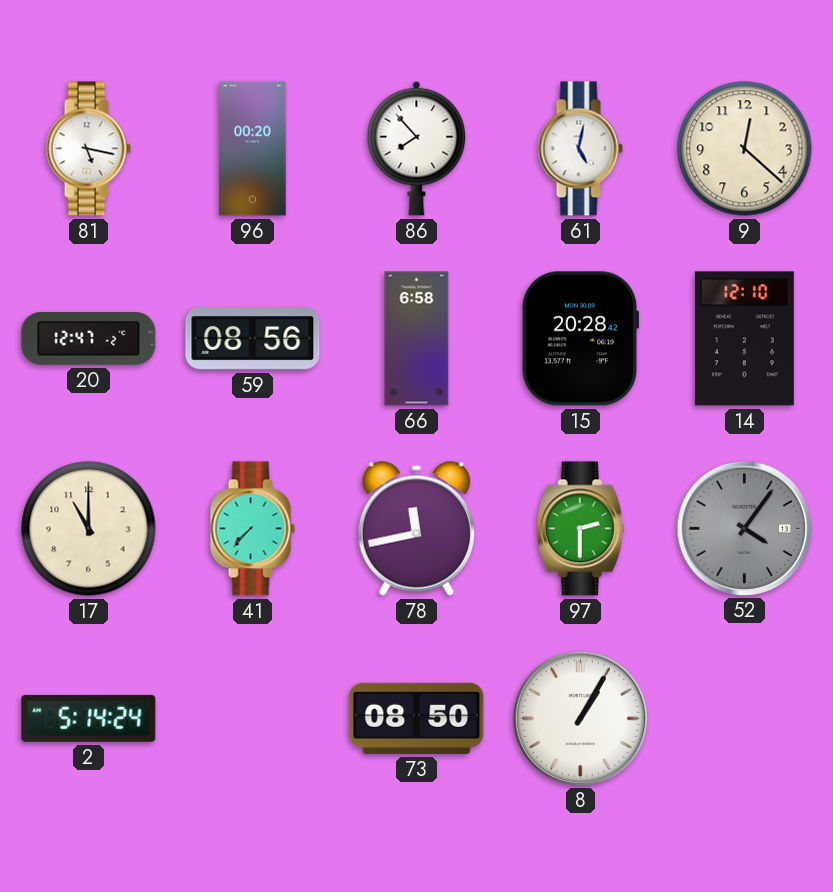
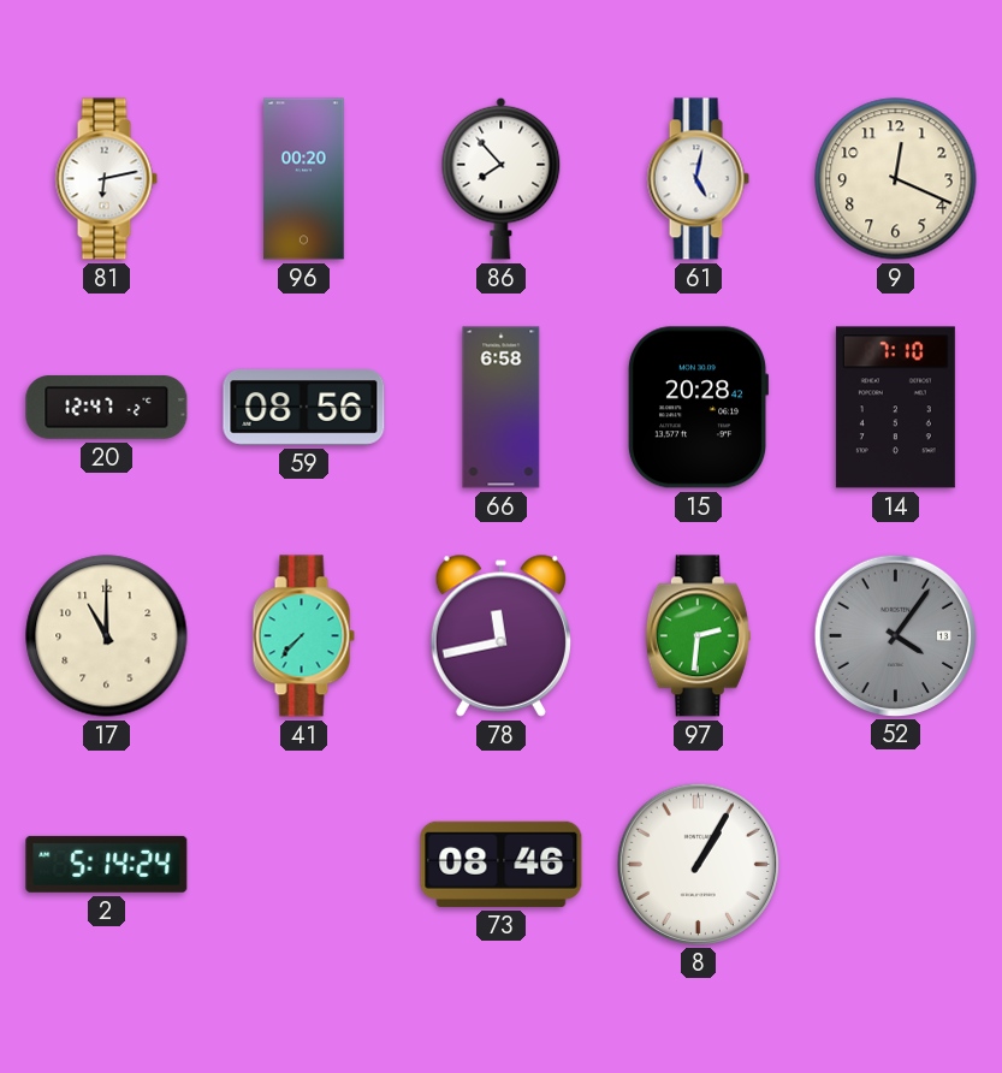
81: 5:17 -> 6:13
9: 12:22 -> 12:19
14: 12:10 -> 7:10
97: 2:30 -> 2:31
73: 08:50 -> 08:46
